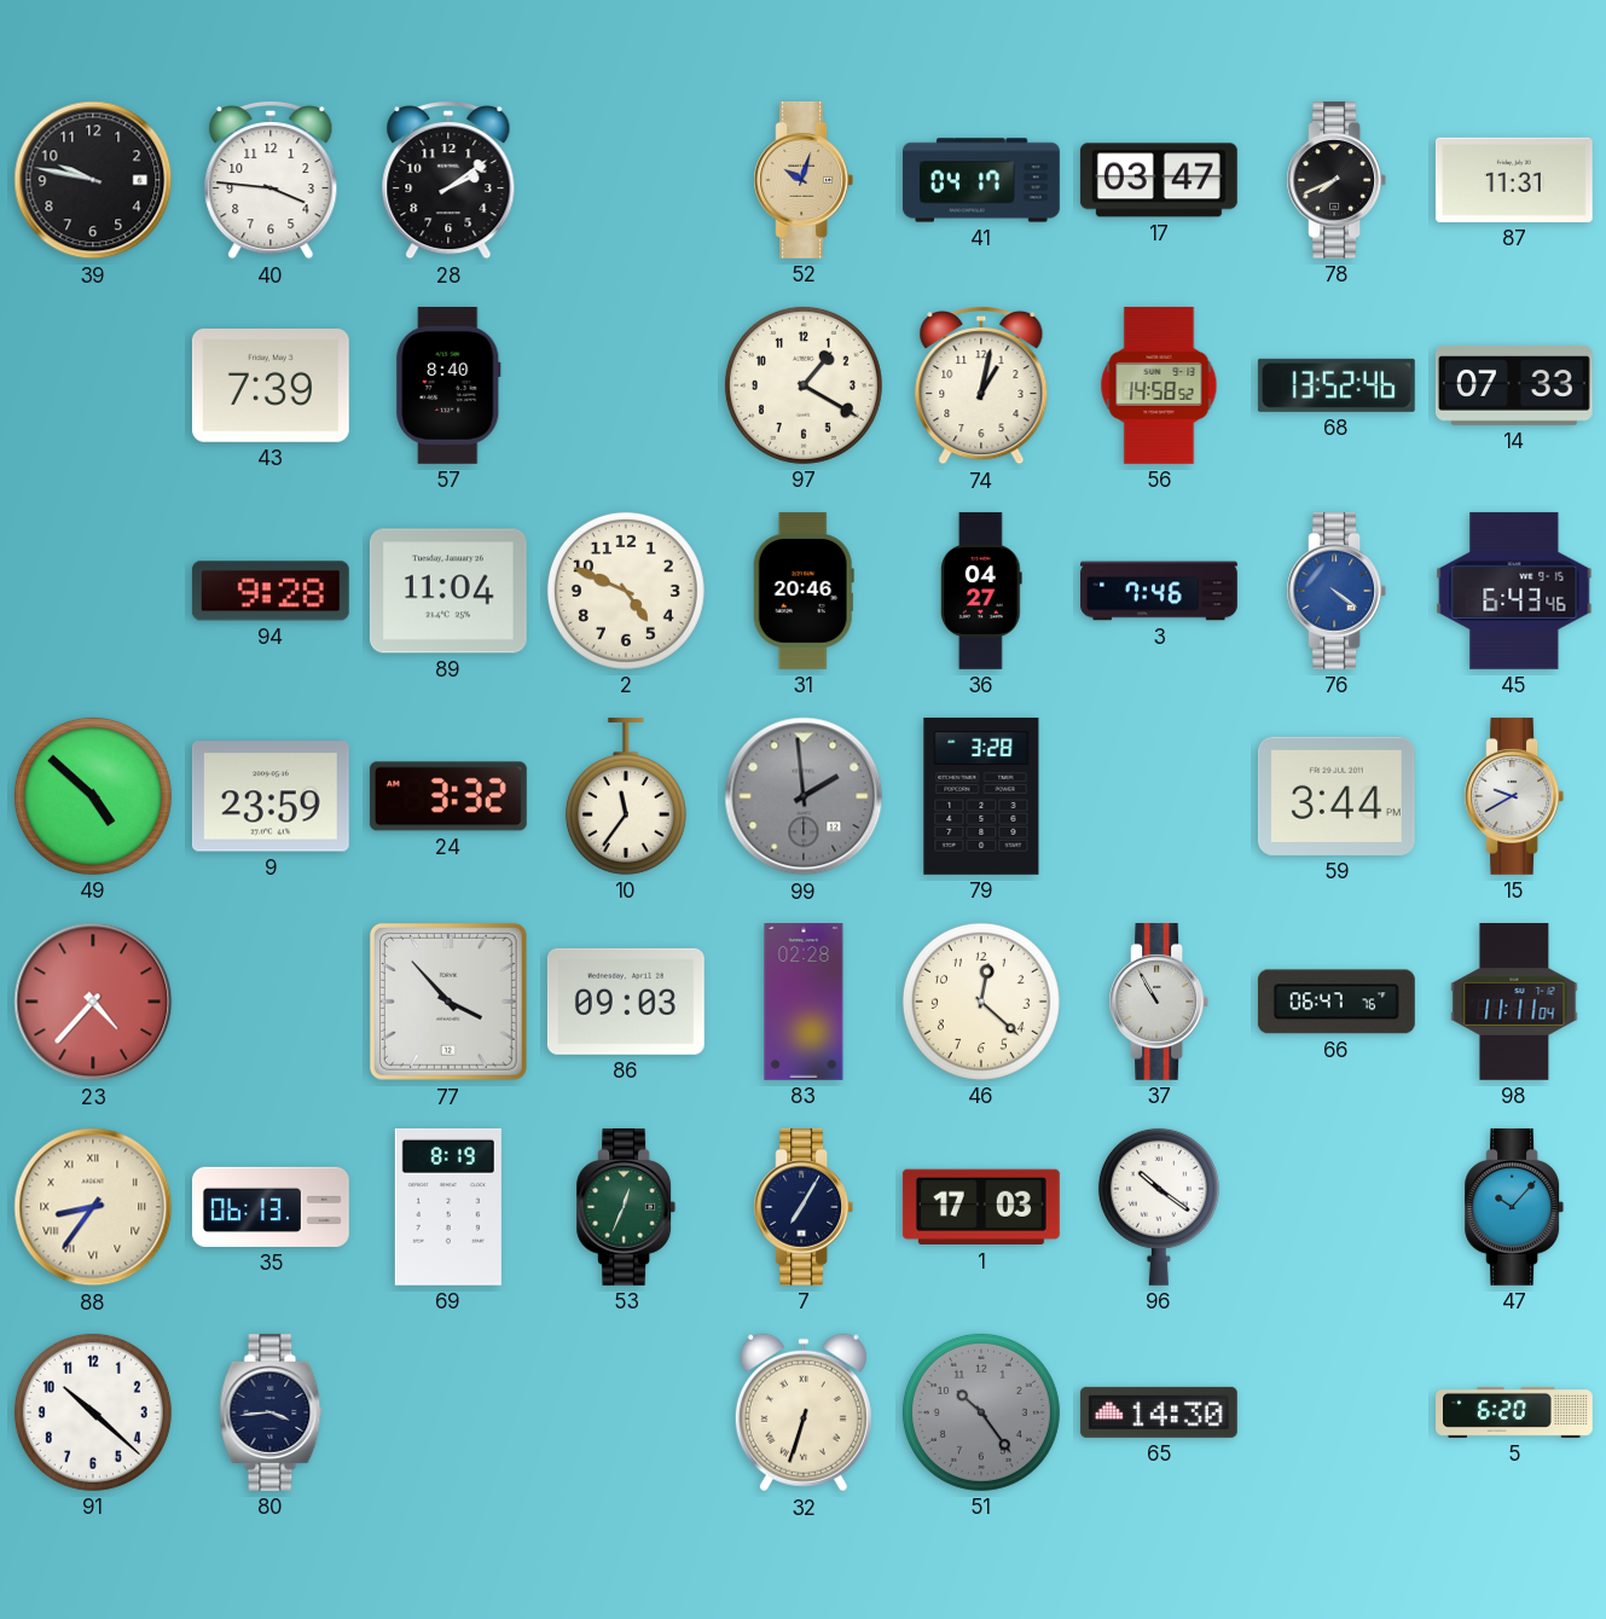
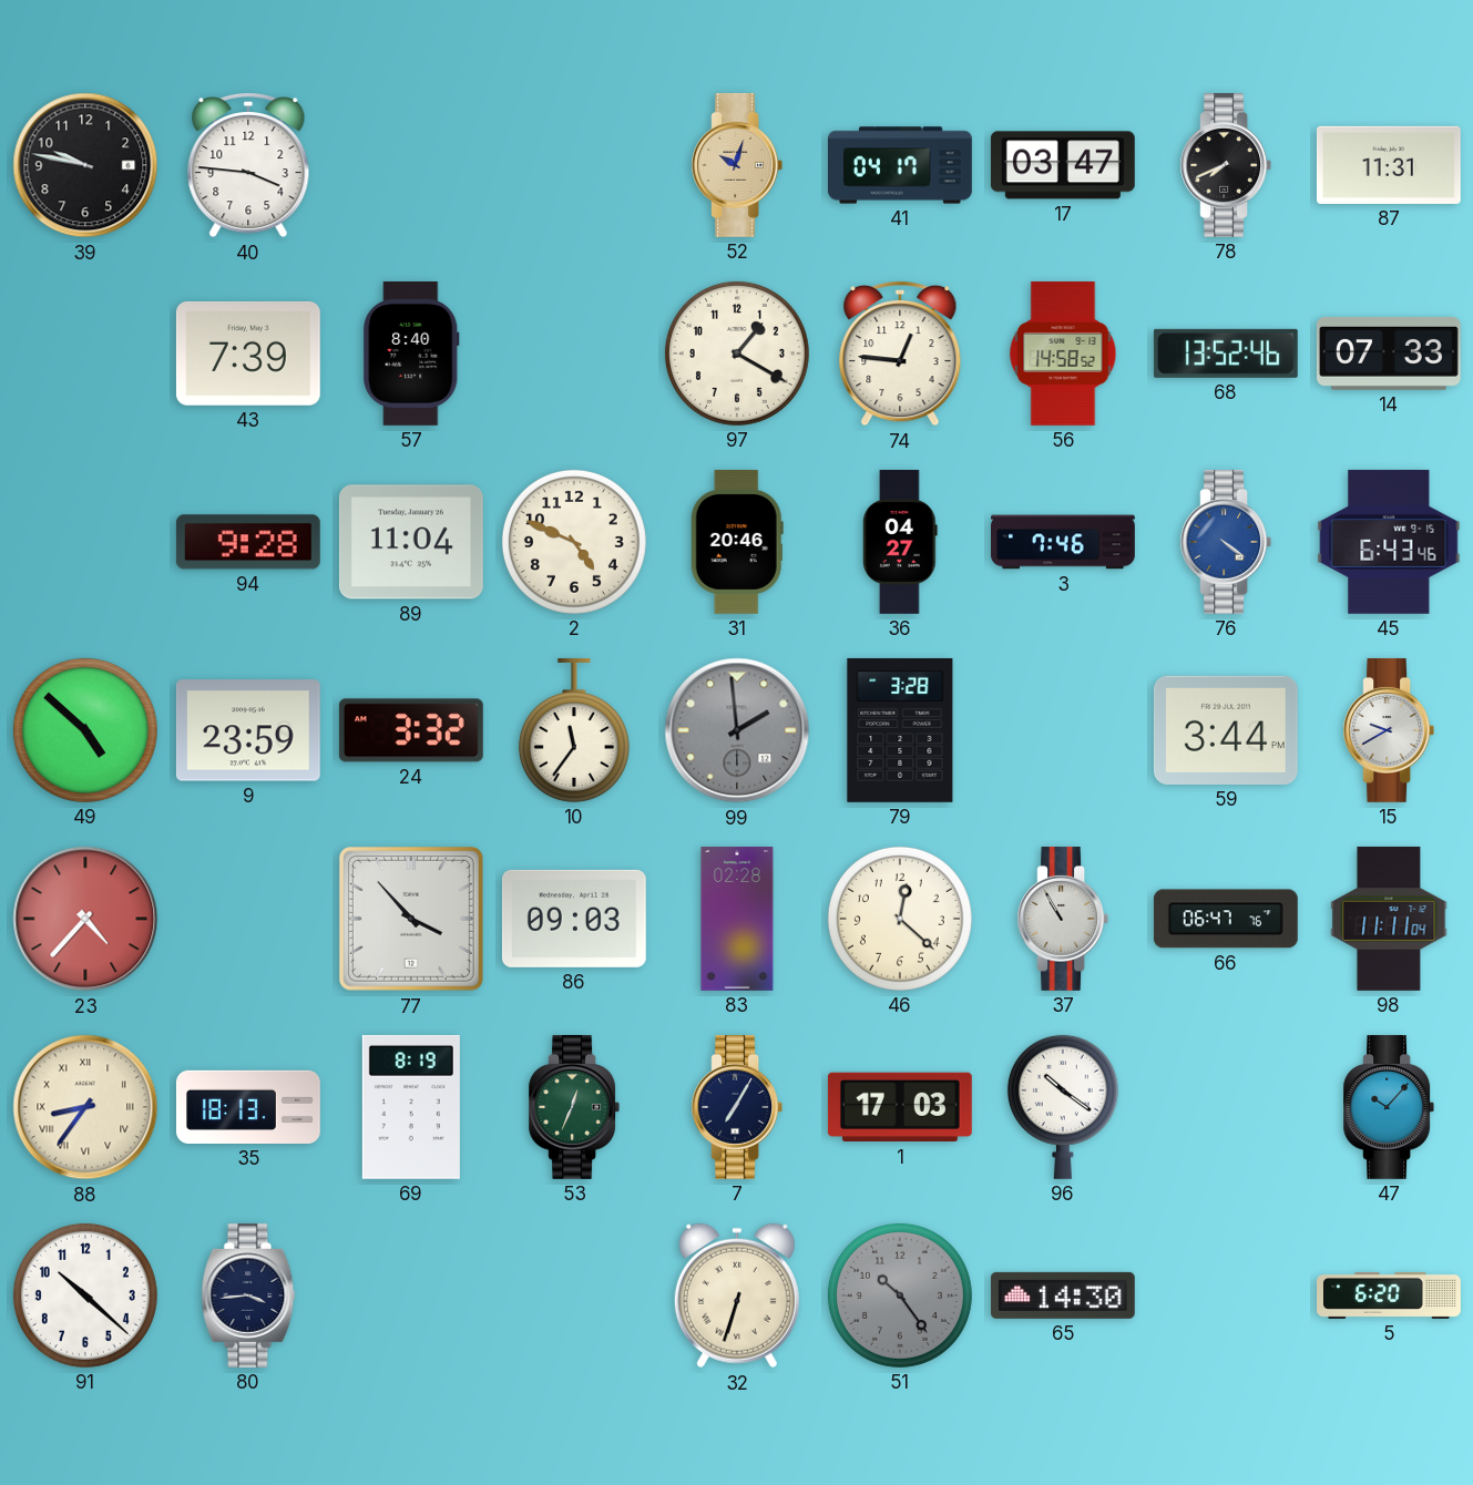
28: 2:09 -> none
74: 1:02 -> 12:46
35: 06:13 -> 18:13
